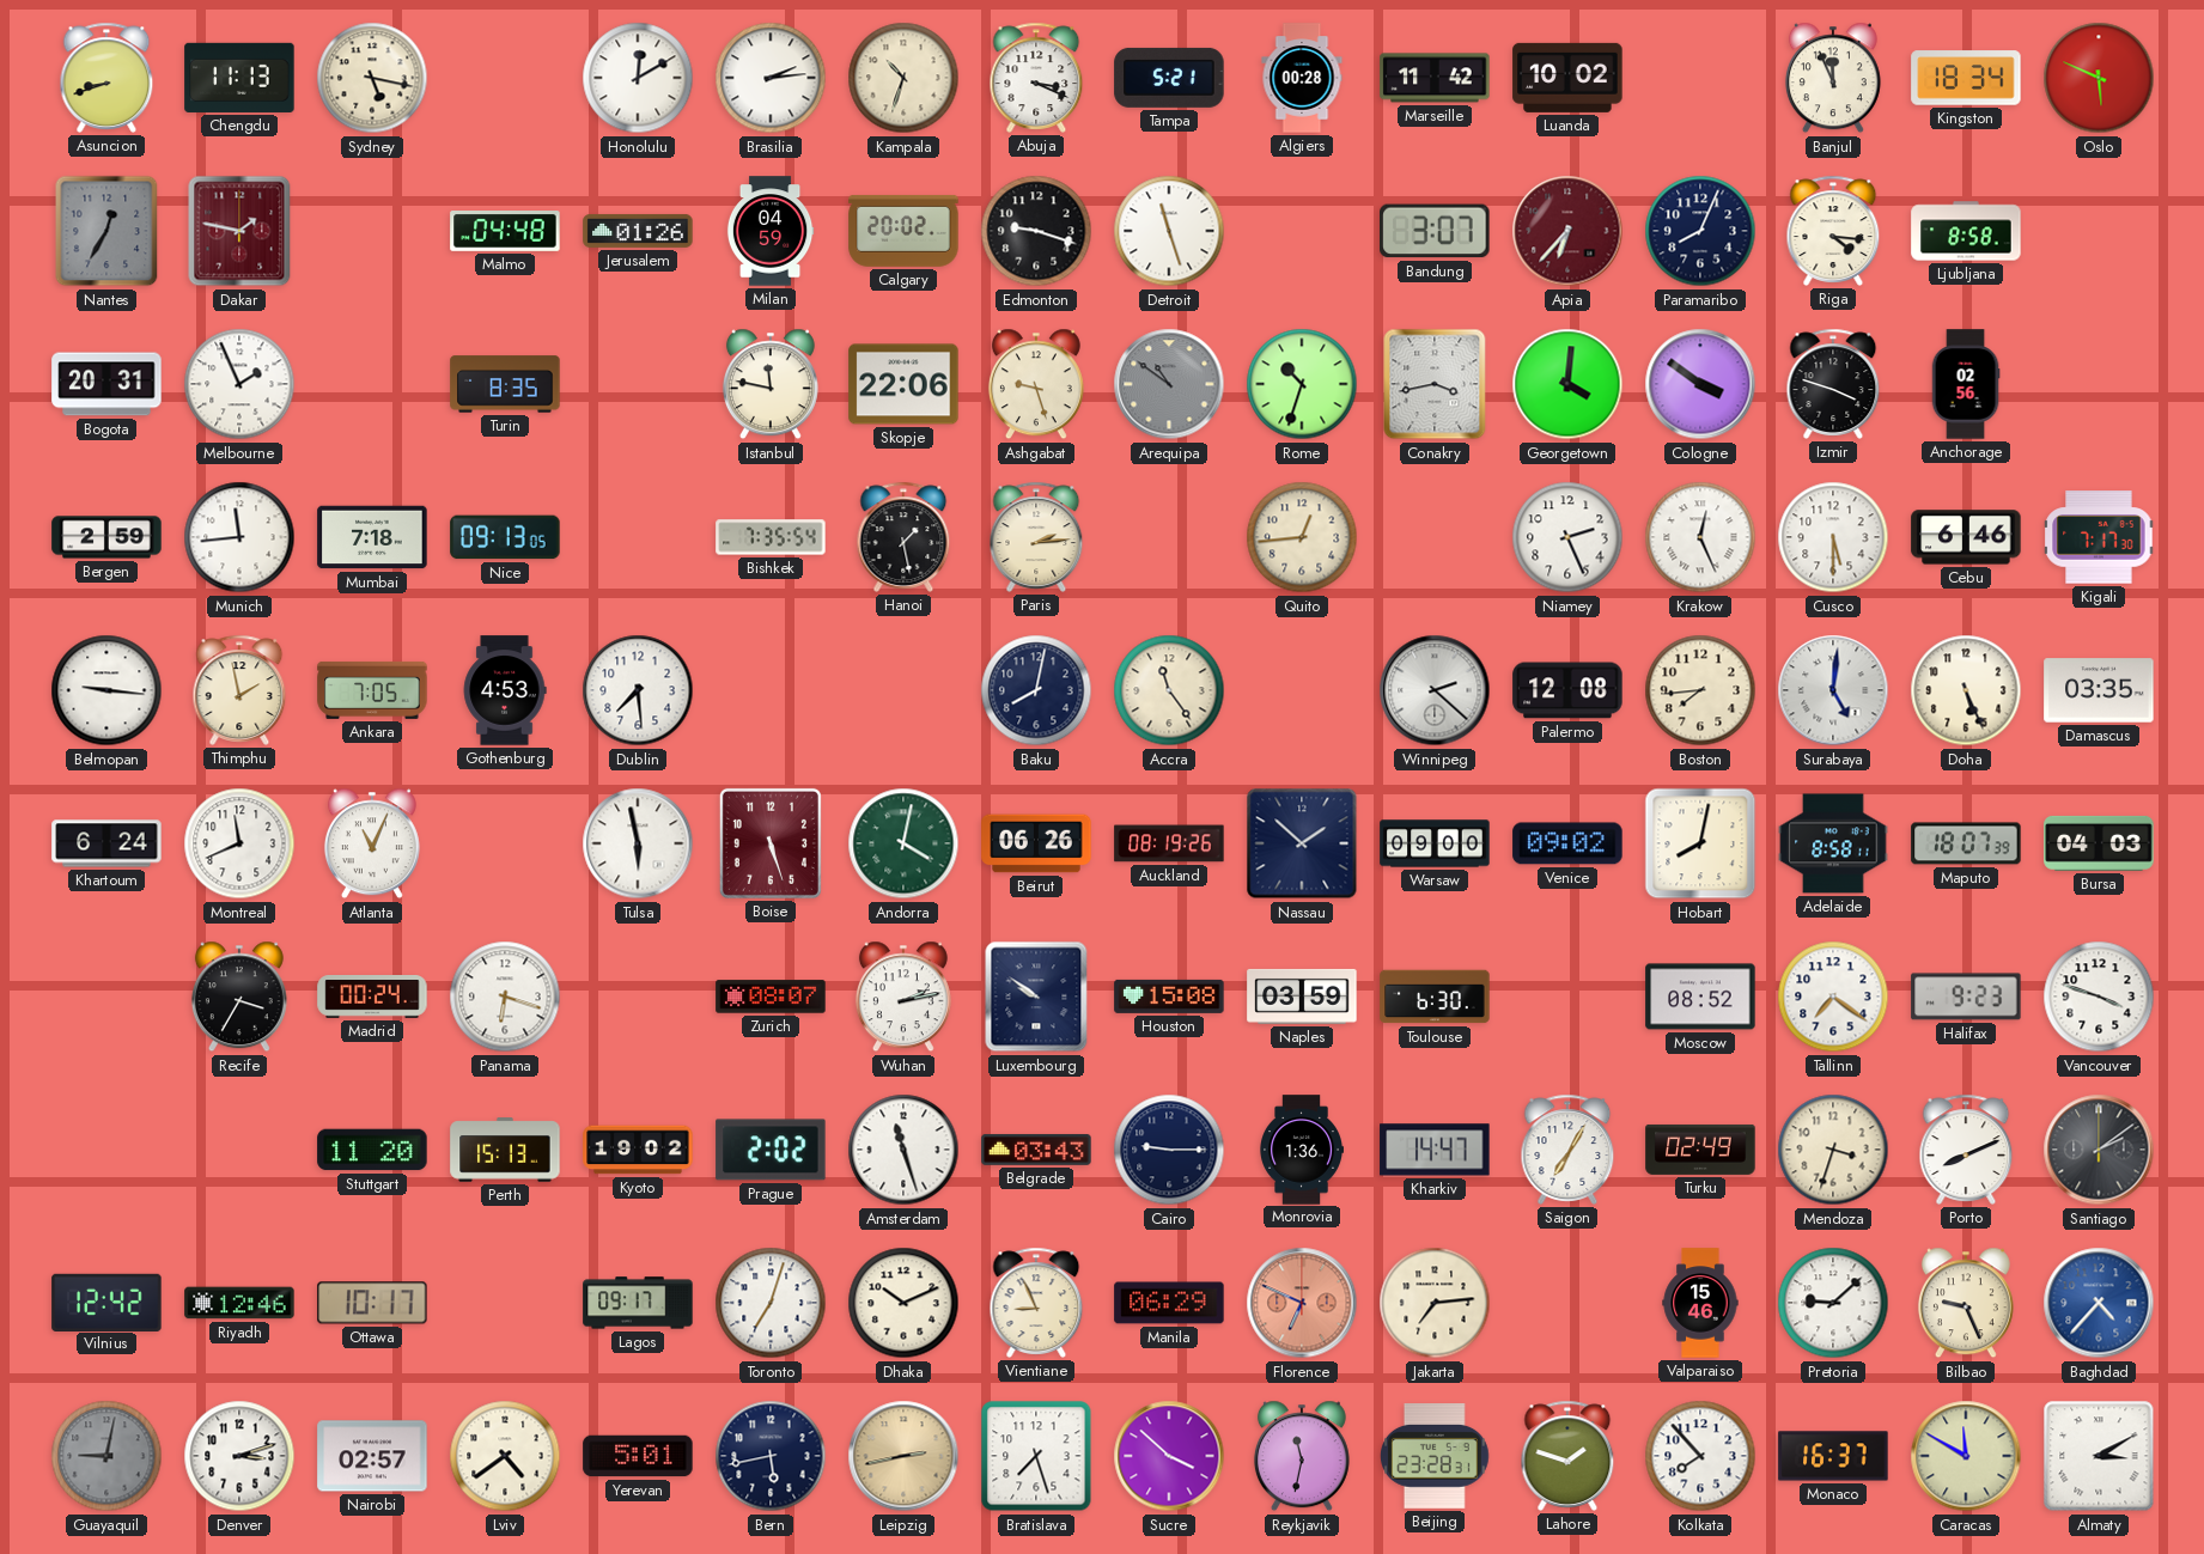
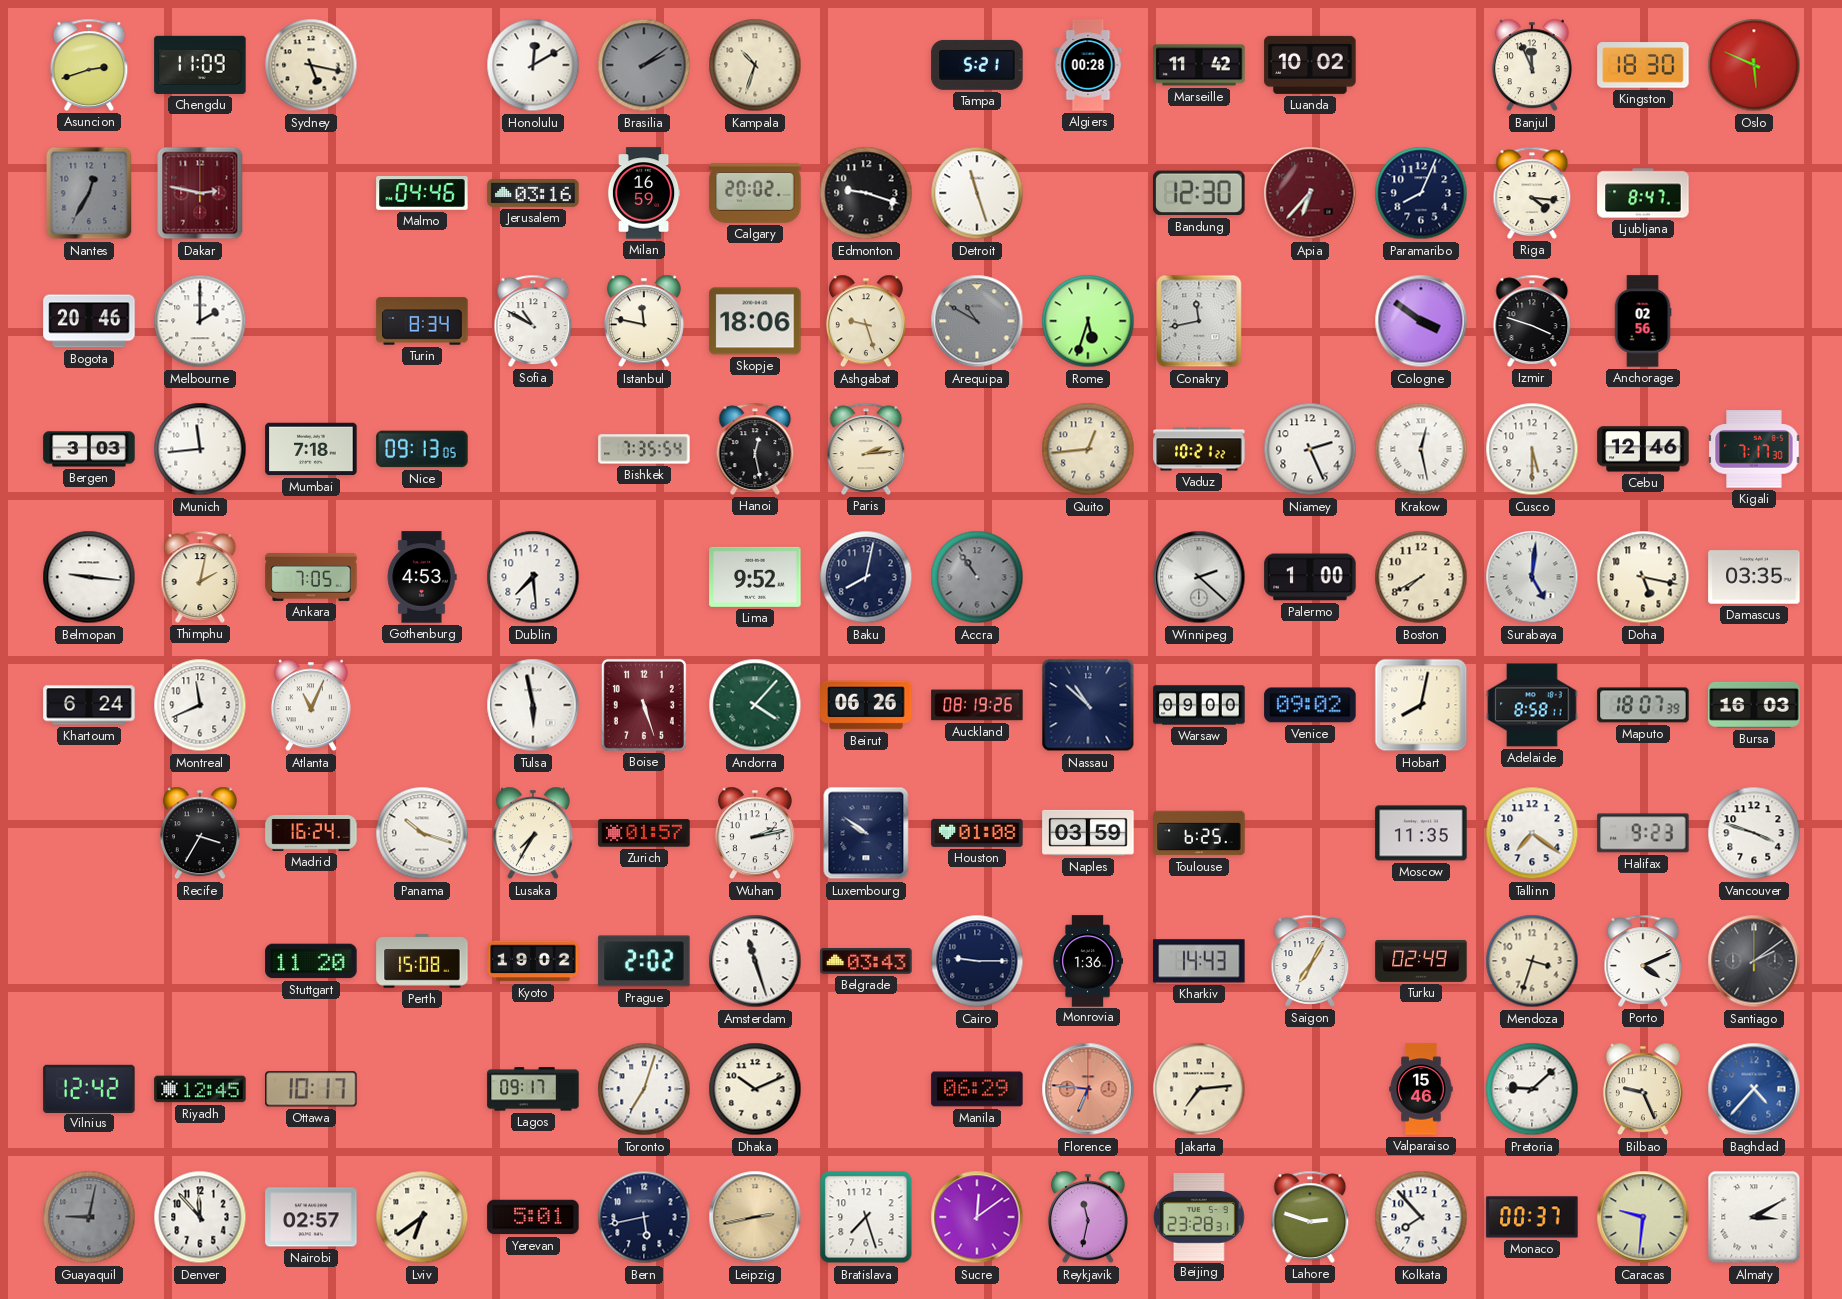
Asuncion: 8:42 -> 2:42
Chengdu: 11:13 -> 11:09
Brasilia: 2:14 -> 2:09
Brasilia dial: white -> grey
Abuja: 3:19 -> none
Kingston: 18:34 -> 18:30
Dakar: 1:47 -> 2:47
Malmo: 04:48 -> 04:46
Jerusalem: 01:26 -> 03:16
Milan: 04:59 -> 16:59
Bandung: 3:07 -> 12:30
Ljubljana: 8:58 -> 8:47
Bogota: 20:31 -> 20:46
Melbourne: 1:56 -> 2:00
Turin: 8:35 -> 8:34
Sofia: none -> 10:50
Skopje: 22:06 -> 18:06
Arequipa: 10:51 -> 10:50
Rome: 10:33 -> 5:33
Conakry: 3:43 -> 11:43
Georgetown: 4:01 -> none
Bergen: 2:59 -> 3:03
Hanoi: 1:28 -> 12:28
Vaduz: none -> 10:21
Krakow: 12:26 -> 12:28
Cebu: 6:46 -> 12:46
Thimphu: 1:58 -> 2:02
Lima: none -> 9:52
Accra: 11:24 -> 10:54
Accra dial: cream -> grey
Palermo: 12:08 -> 1:00
Boston: 7:44 -> 7:40
Doha: 5:26 -> 5:17
Andorra: 4:02 -> 4:07
Nassau: 1:52 -> 10:52
Bursa: 04:03 -> 16:03
Madrid: 00:24 -> 16:24
Panama: 6:18 -> 10:18
Lusaka: none -> 7:35
Zurich: 08:07 -> 01:57
Houston: 15:08 -> 01:08
Toulouse: 6:30 -> 6:25
Moscow: 08:52 -> 11:35
Perth: 15:13 -> 15:08
Kharkiv: 14:47 -> 14:43
Porto: 8:11 -> 4:11
Riyadh: 12:46 -> 12:45
Vientiane: 8:56 -> none
Florence: 6:49 -> 6:46
Denver: 3:12 -> 11:53
Lviv: 4:39 -> 6:39
Sucre: 3:52 -> 12:09
Lahore: 1:48 -> 2:48
Monaco: 16:37 -> 00:37
Caracas: 11:50 -> 9:31
